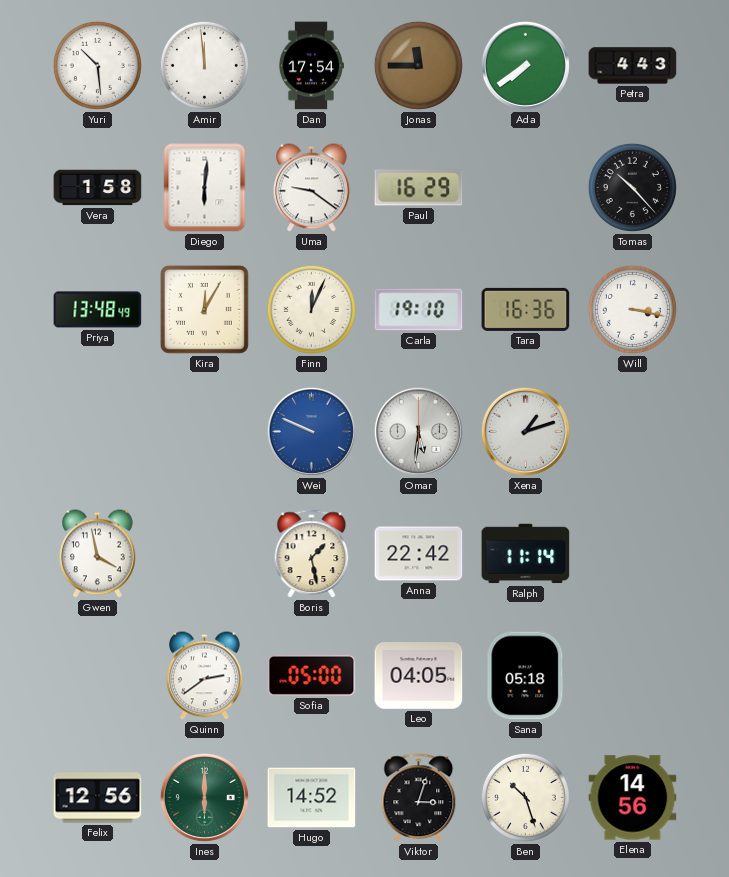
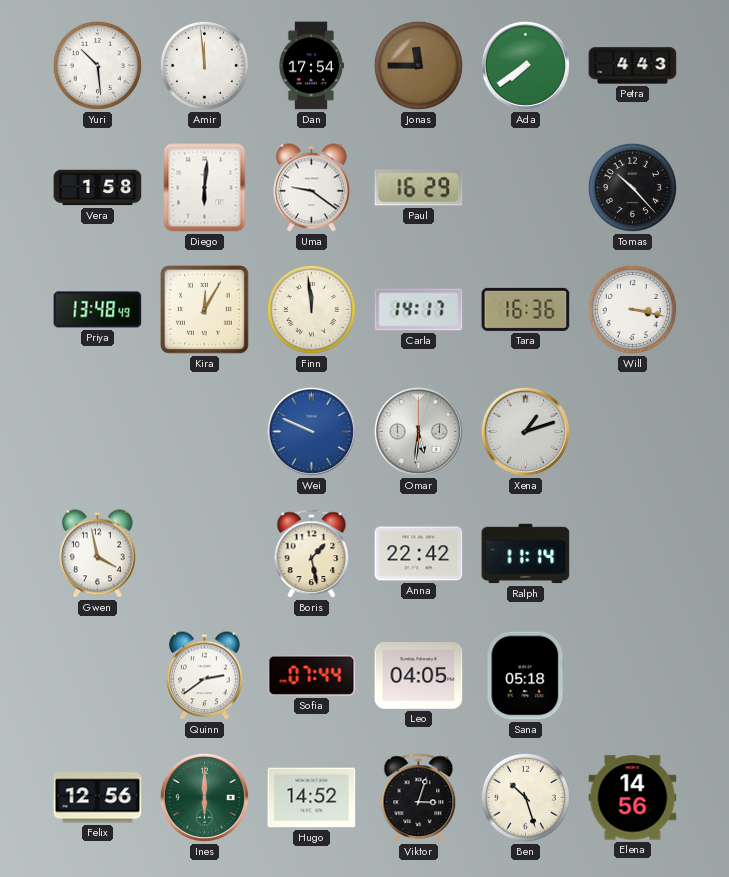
Finn: 12:04 -> 11:59
Carla: 19:10 -> 14:17
Sofia: 05:00 -> 07:44
